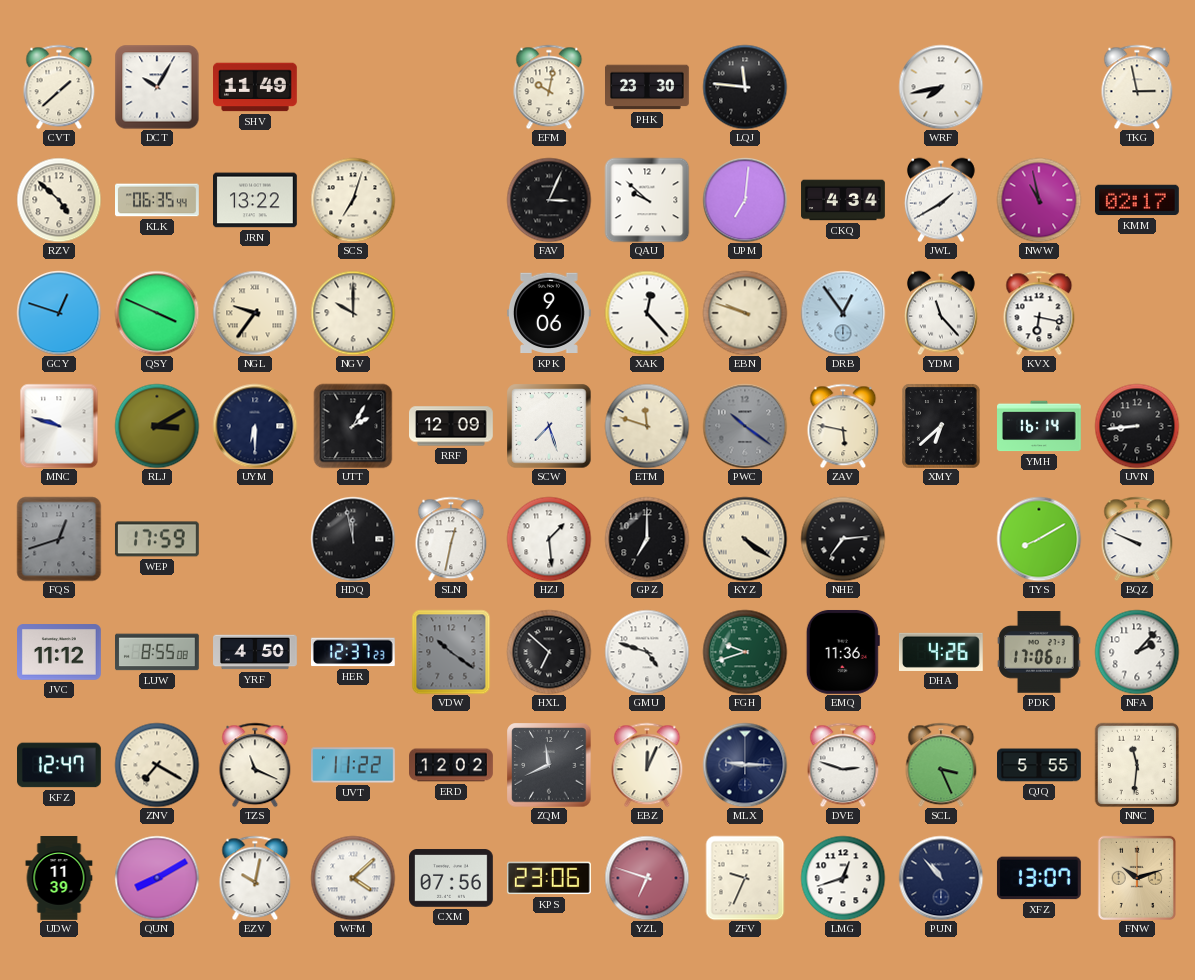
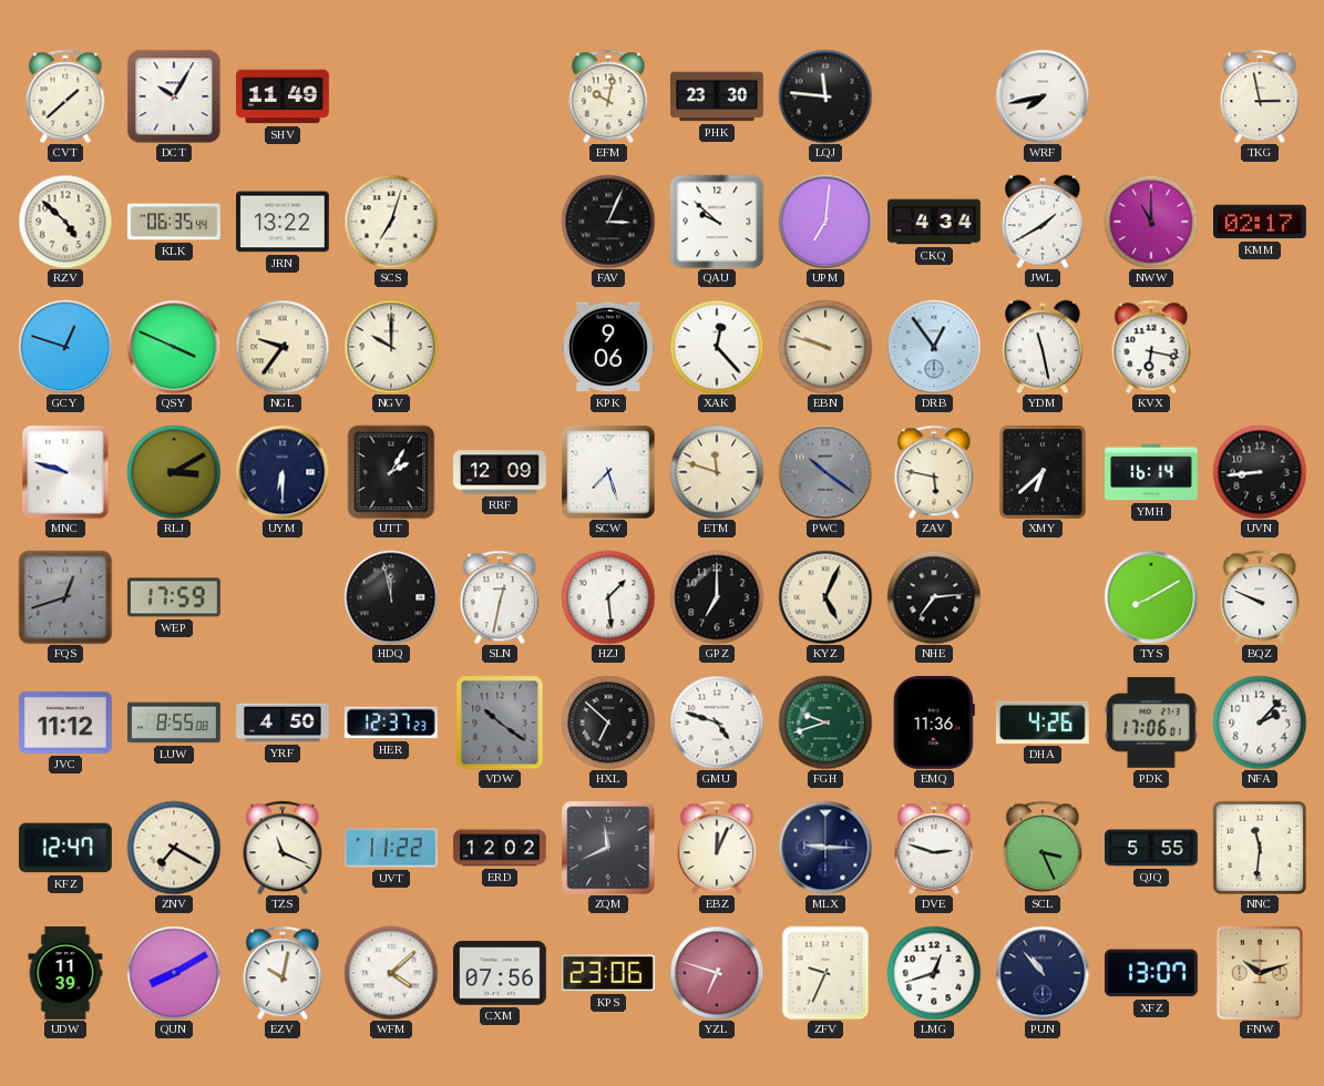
NWW: 10:58 -> 11:00
YDM: 11:23 -> 11:28
KYZ: 4:21 -> 5:04
